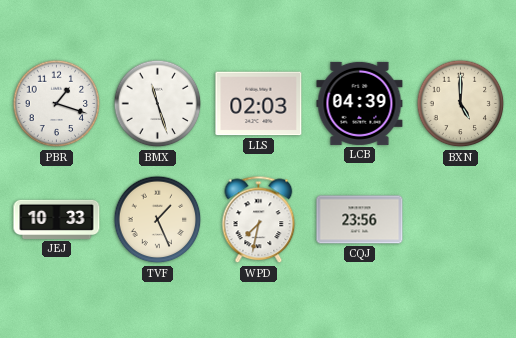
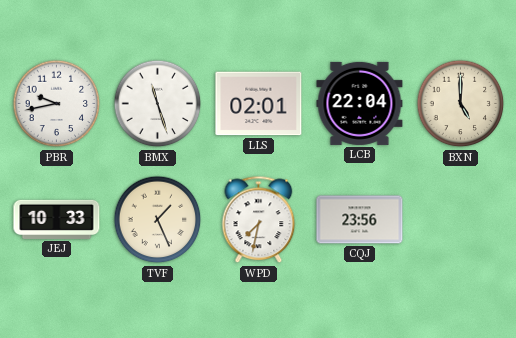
PBR: 1:18 -> 9:43
LLS: 02:03 -> 02:01
LCB: 04:39 -> 22:04
